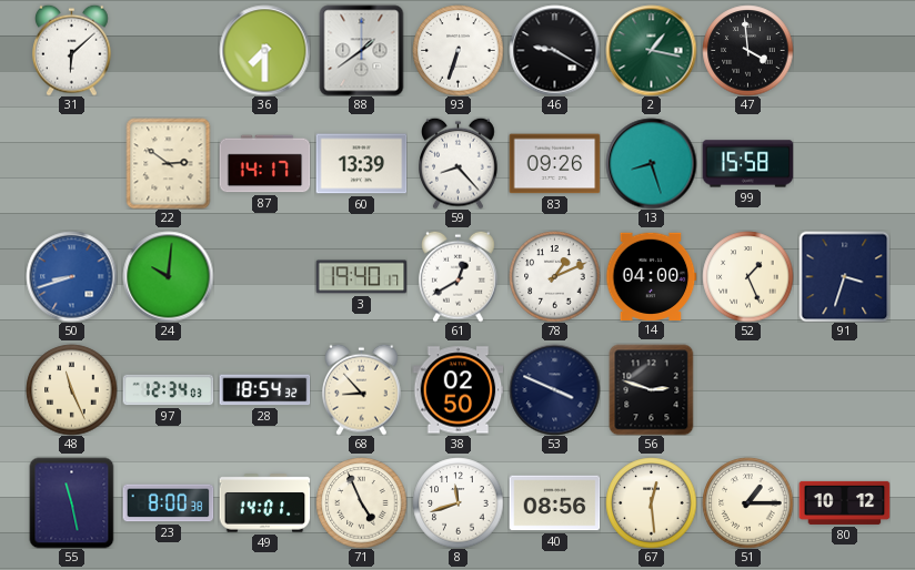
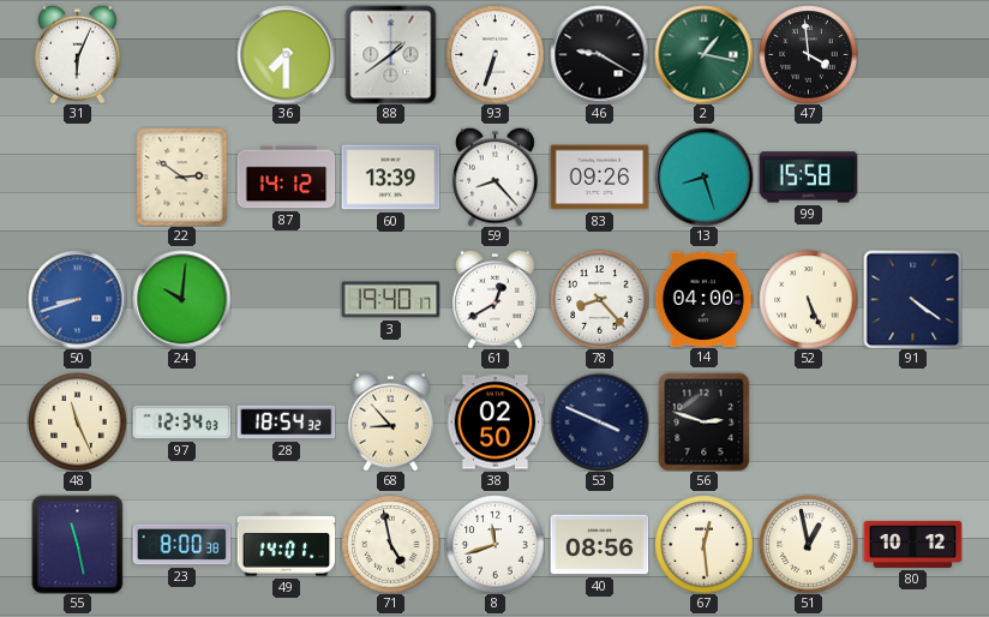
31: 6:08 -> 6:04
87: 14:17 -> 14:12
78: 1:11 -> 8:23
52: 1:26 -> 5:26
91: 3:33 -> 4:21
71: 4:56 -> 4:58
51: 1:15 -> 12:58
